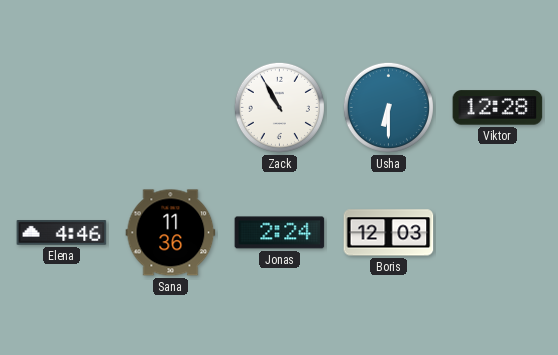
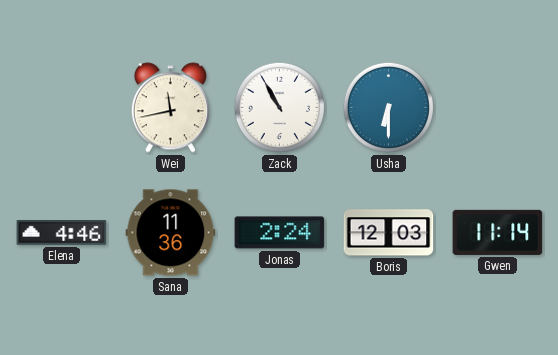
Wei: none -> 11:43
Viktor: 12:28 -> none
Gwen: none -> 11:14
